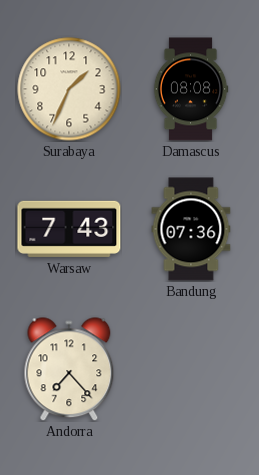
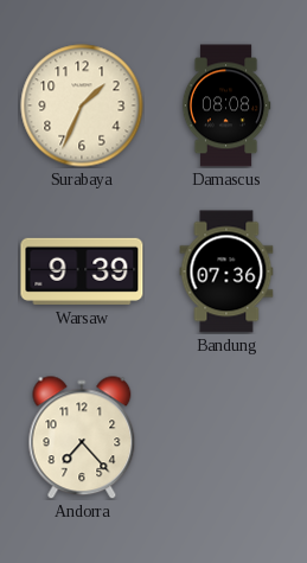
Warsaw: 7:43 -> 9:39
